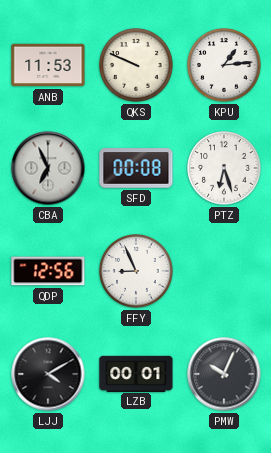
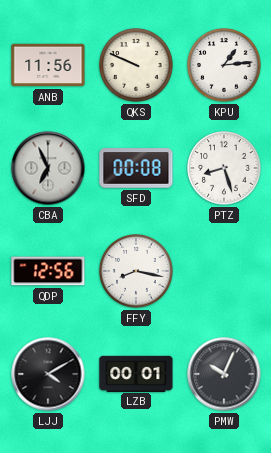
ANB: 11:53 -> 11:56
PTZ: 6:27 -> 8:27
FFY: 8:56 -> 8:17
